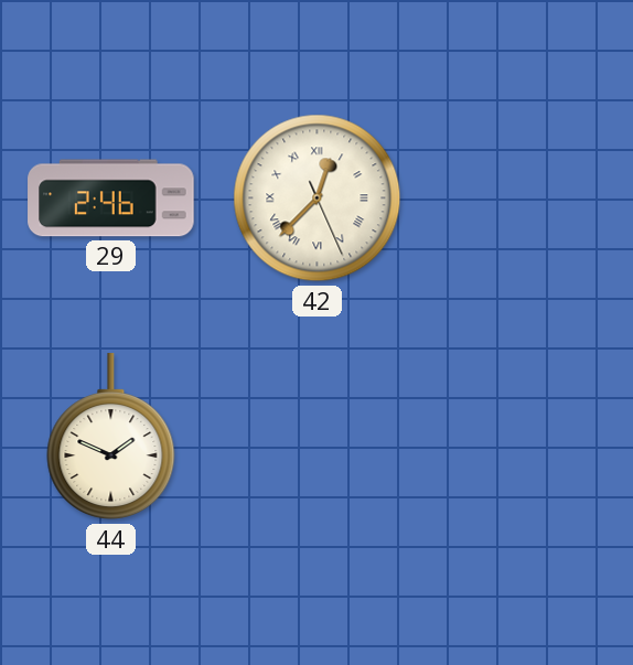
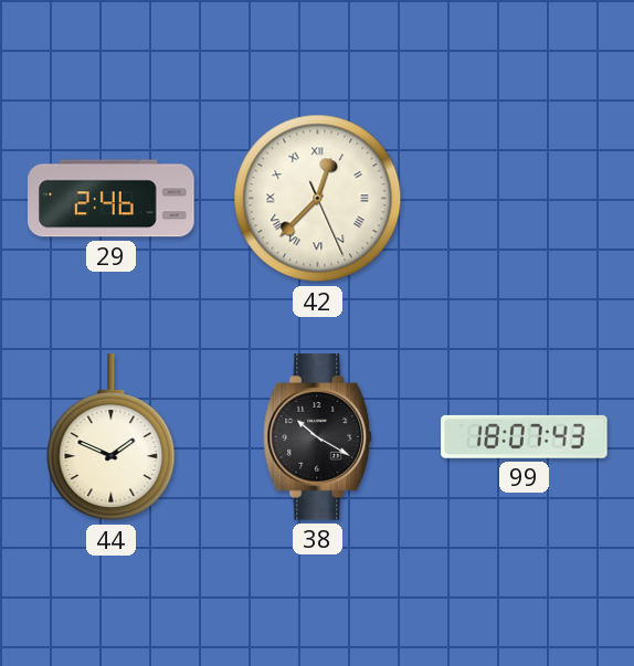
38: none -> 10:20
99: none -> 18:07
